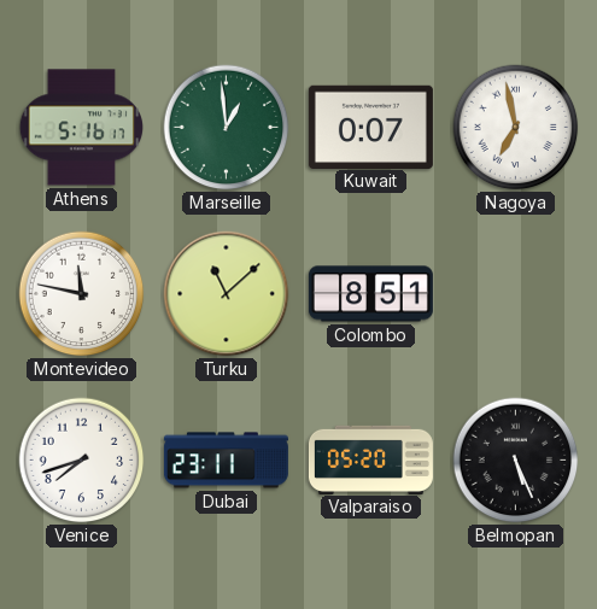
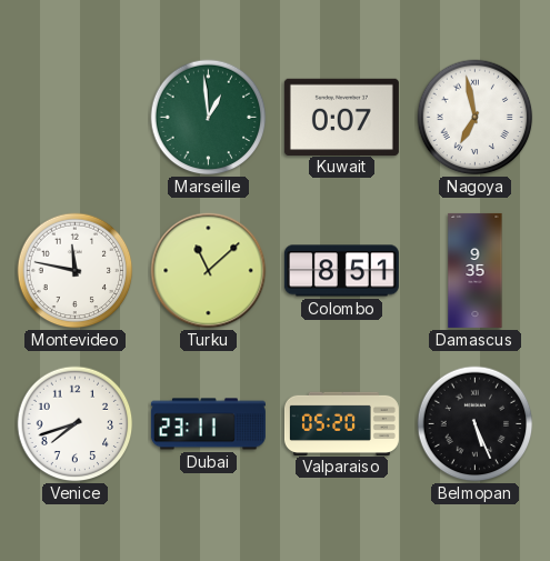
Athens: 5:16 -> none
Damascus: none -> 9:35
